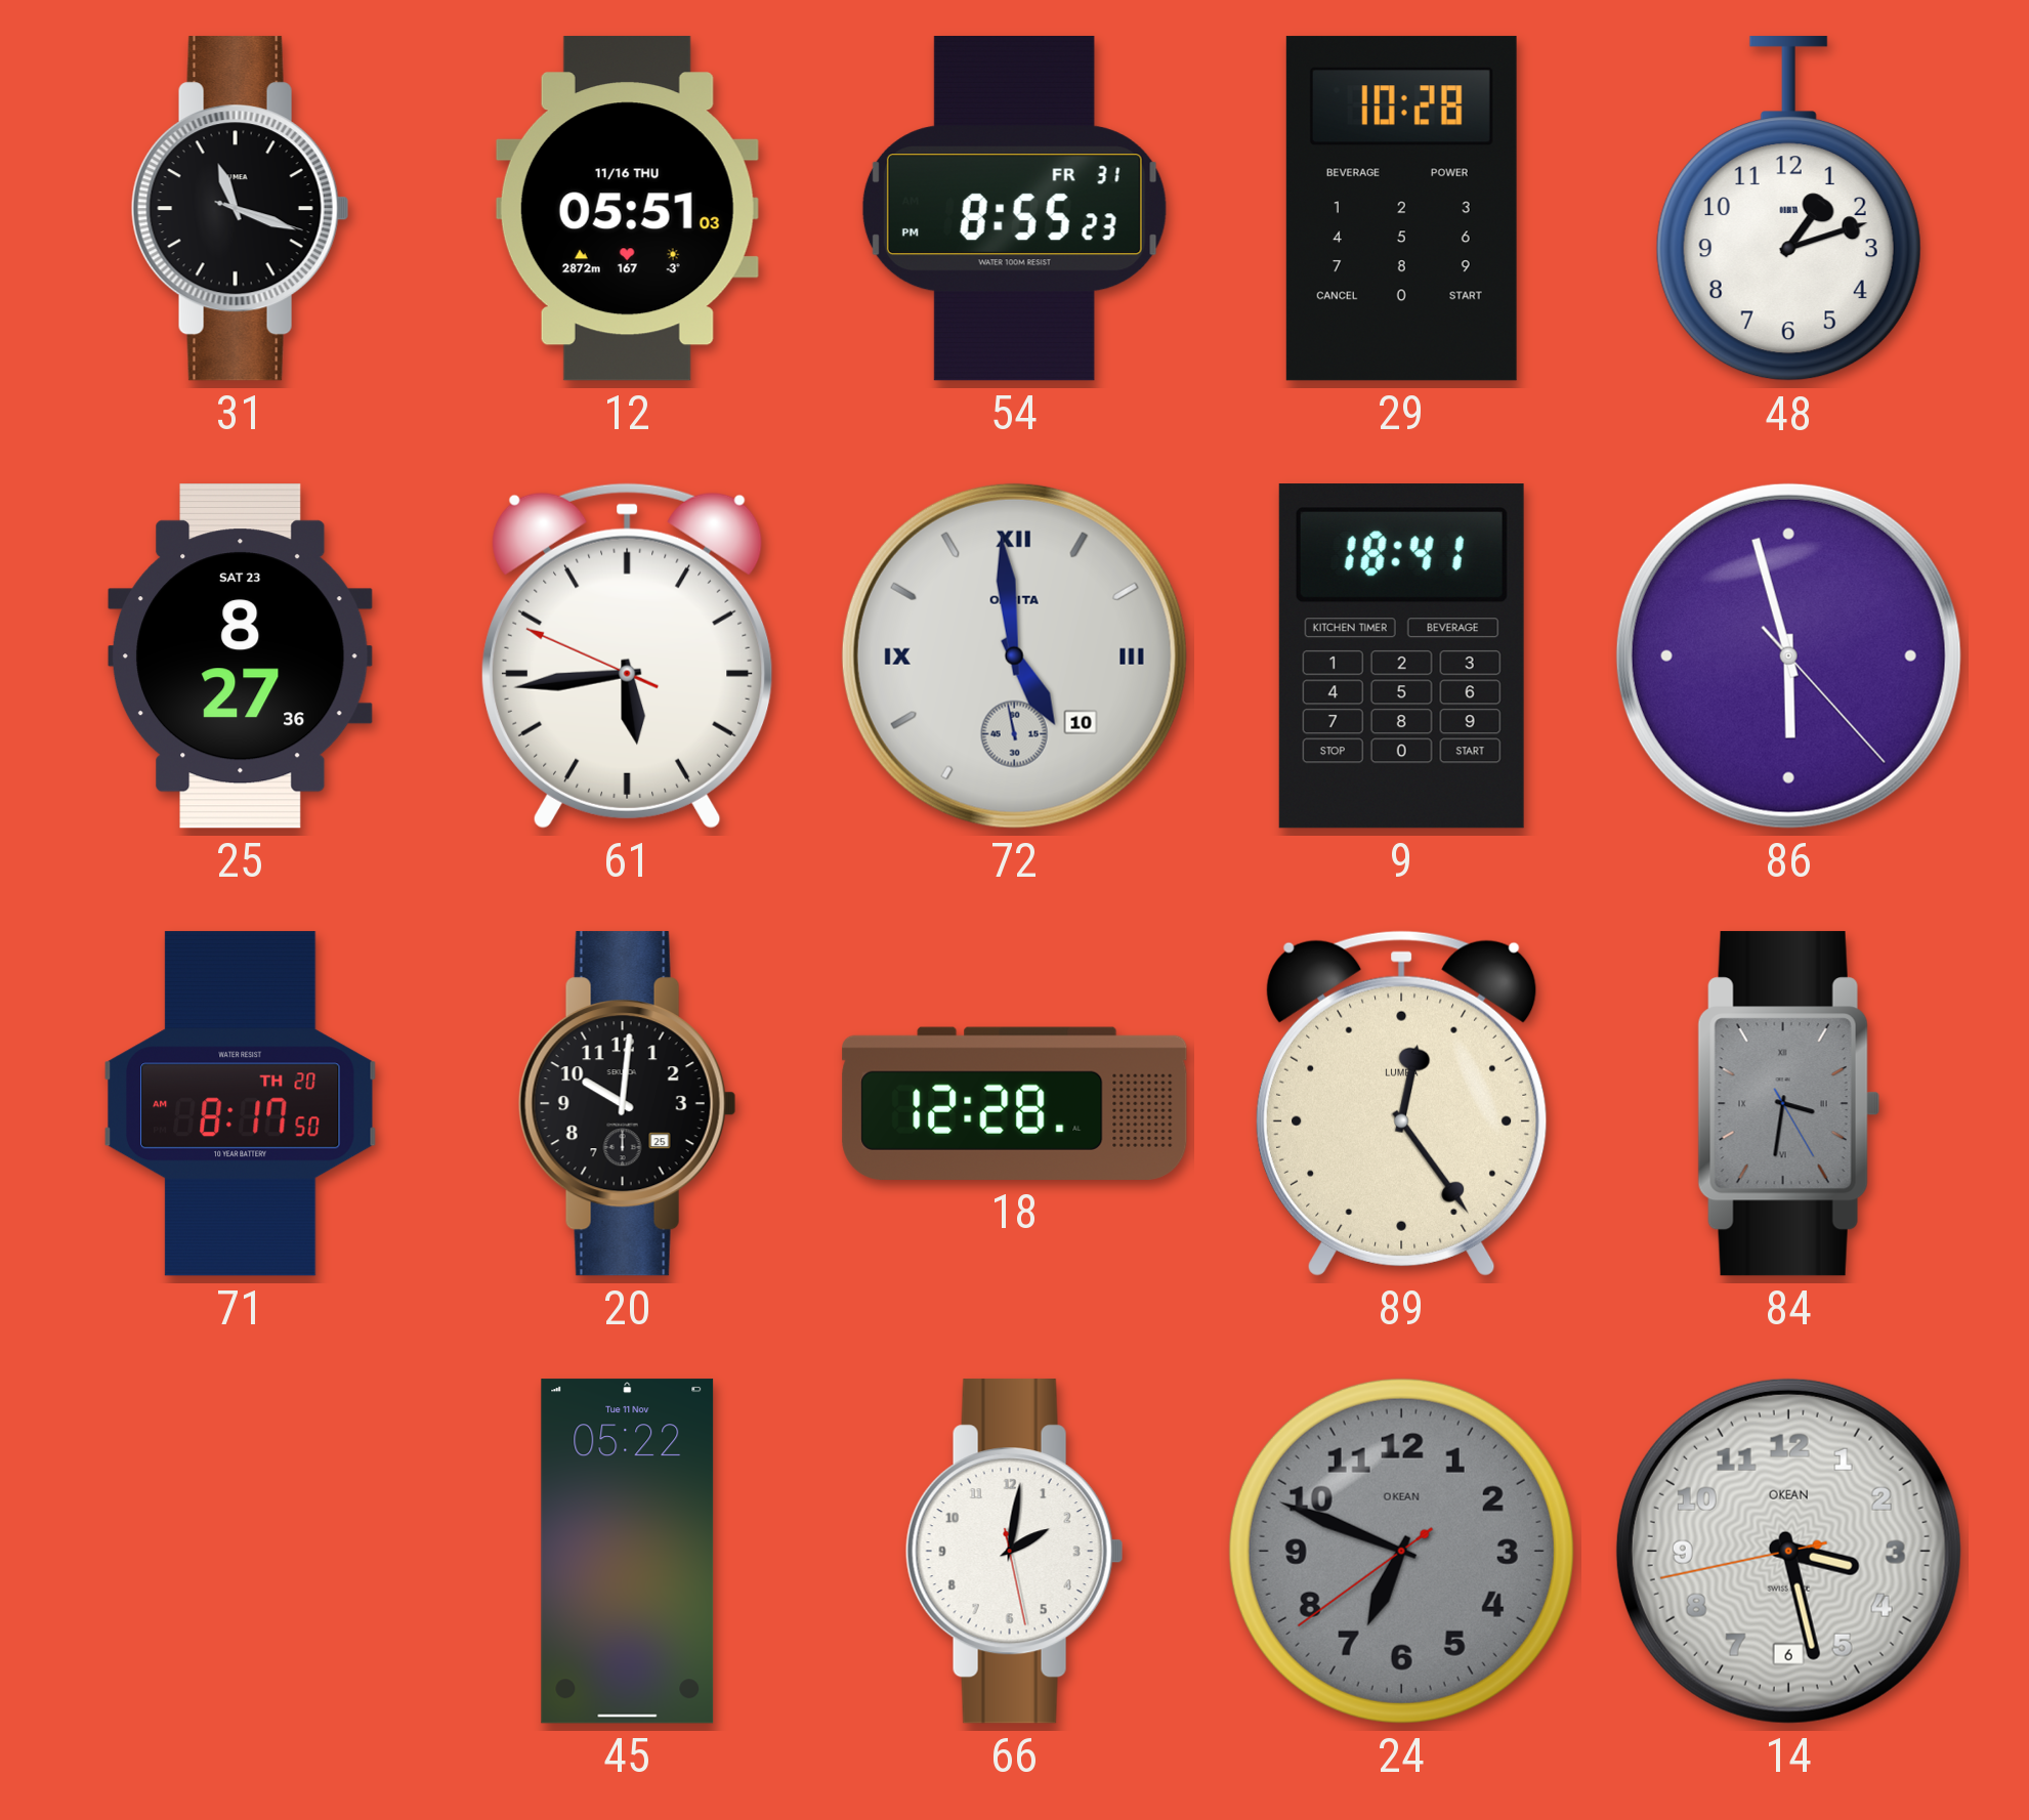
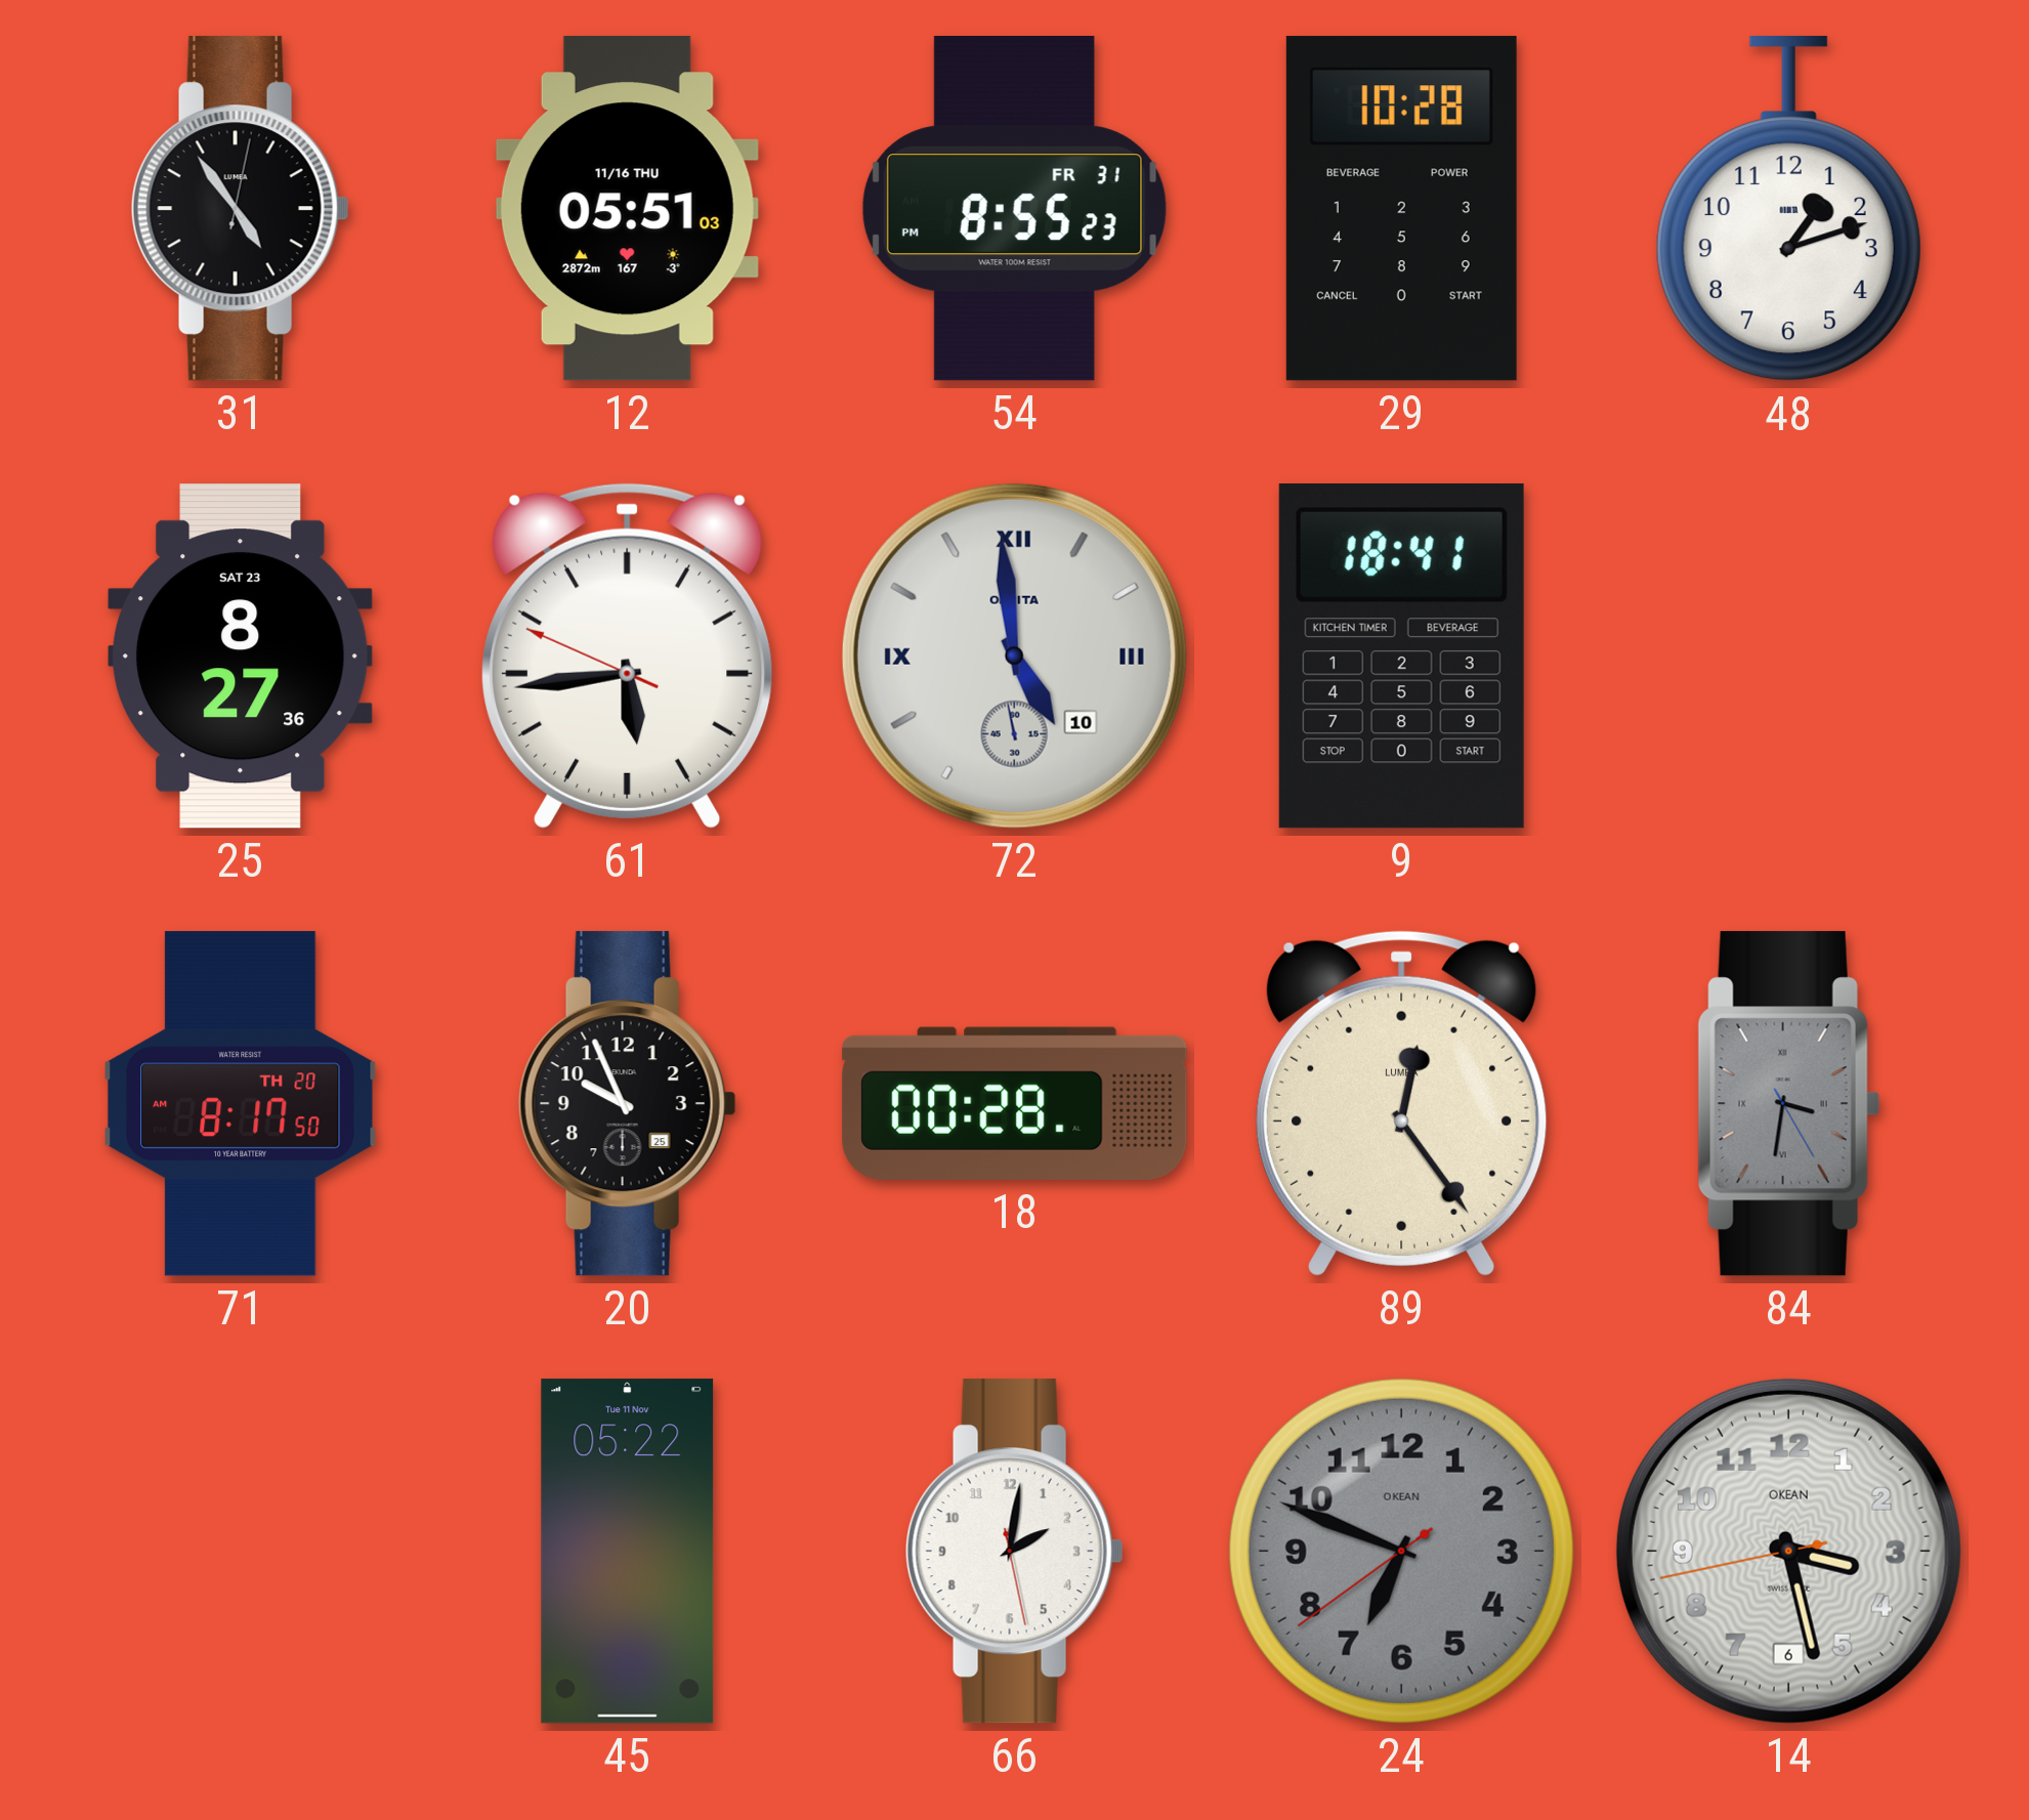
31: 11:18 -> 4:54
86: 5:57 -> none
20: 10:01 -> 9:56
18: 12:28 -> 00:28
